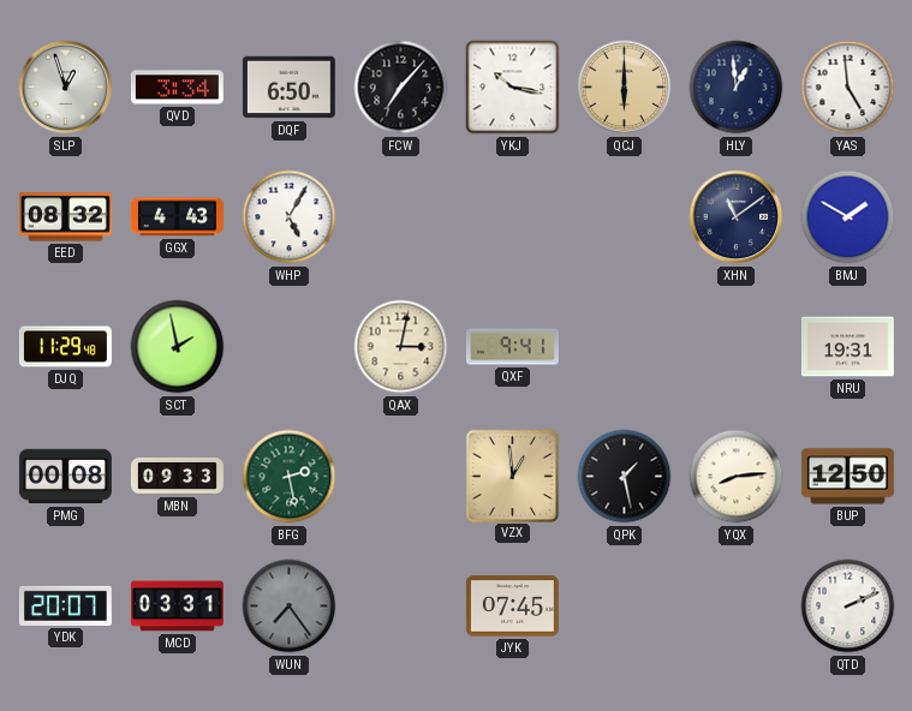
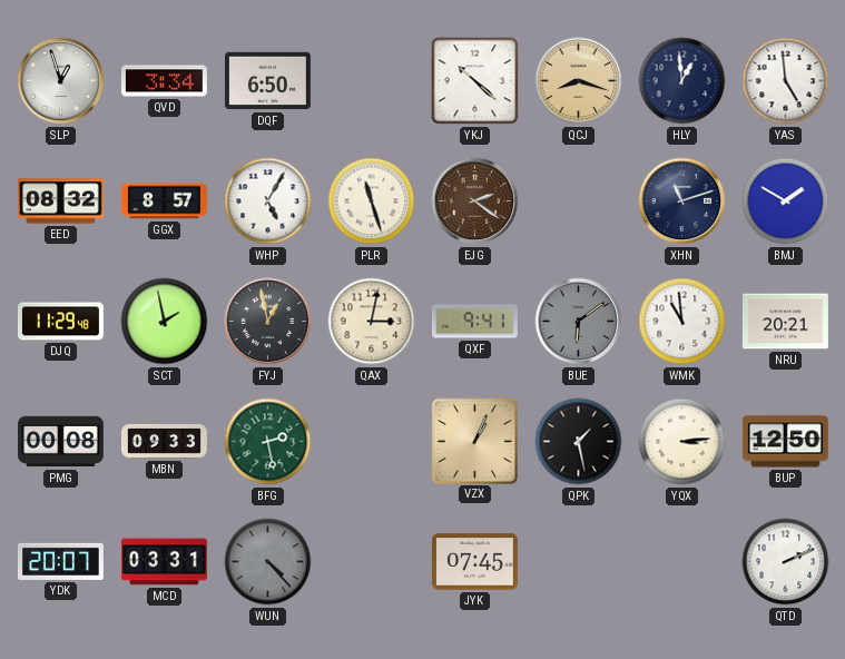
FCW: 7:07 -> none
YKJ: 10:17 -> 10:22
QCJ: 6:00 -> 8:18
GGX: 4:43 -> 8:57
PLR: none -> 11:27
EJG: none -> 2:21
XHN: 11:09 -> 11:12
FYJ: none -> 12:58
BUE: none -> 6:09
WMK: none -> 10:59
NRU: 19:31 -> 20:21
VZX: 12:59 -> 1:04
YQX: 8:14 -> 3:14
WUN: 7:24 -> 4:23
